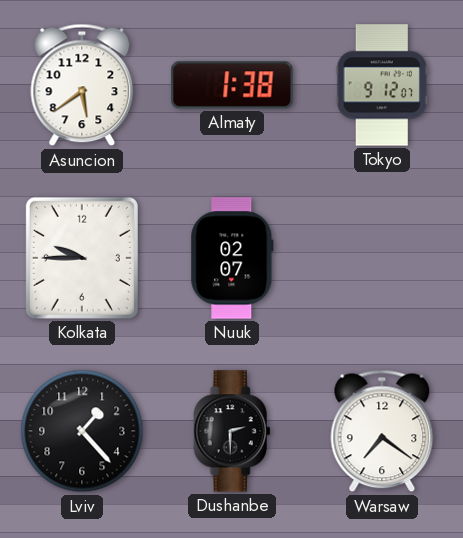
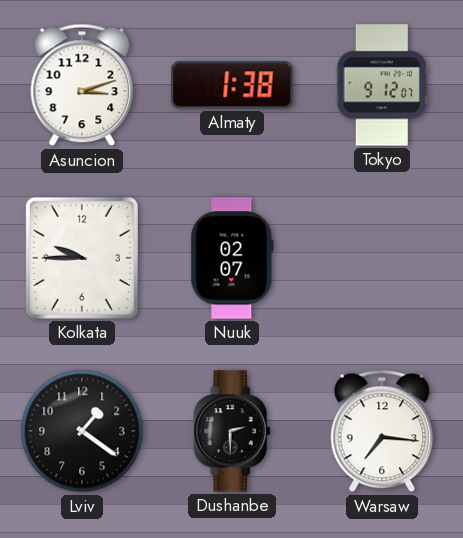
Asuncion: 5:39 -> 3:12
Lviv: 1:23 -> 1:21
Warsaw: 7:21 -> 7:16
